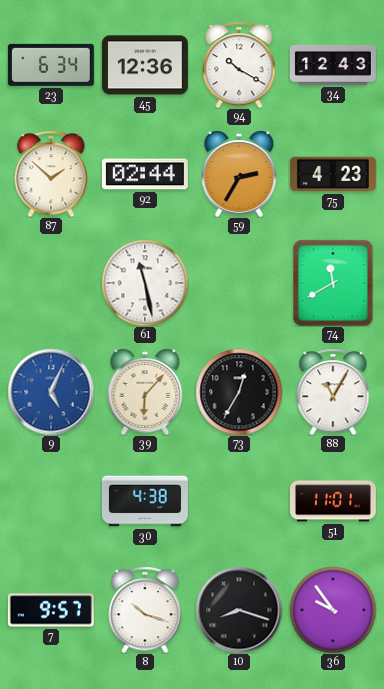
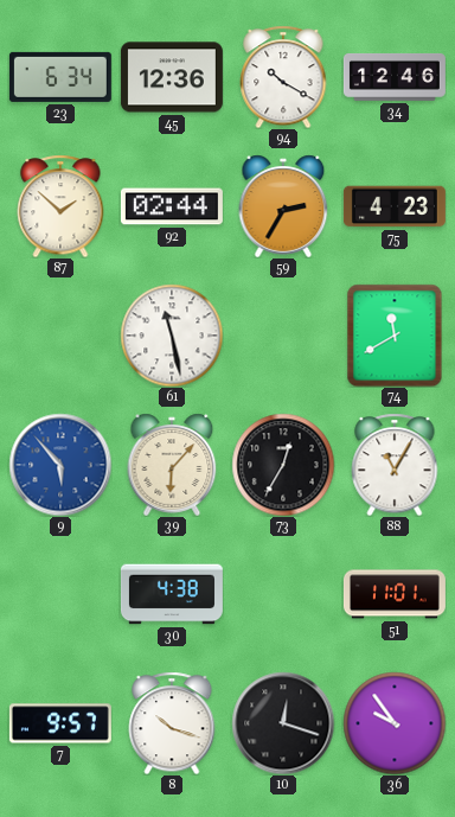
34: 12:43 -> 12:46
9: 5:04 -> 5:53
10: 8:18 -> 12:18
